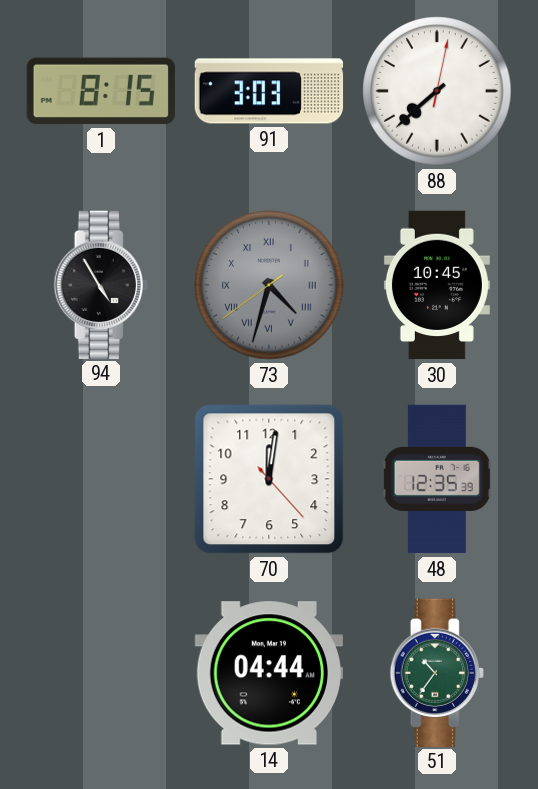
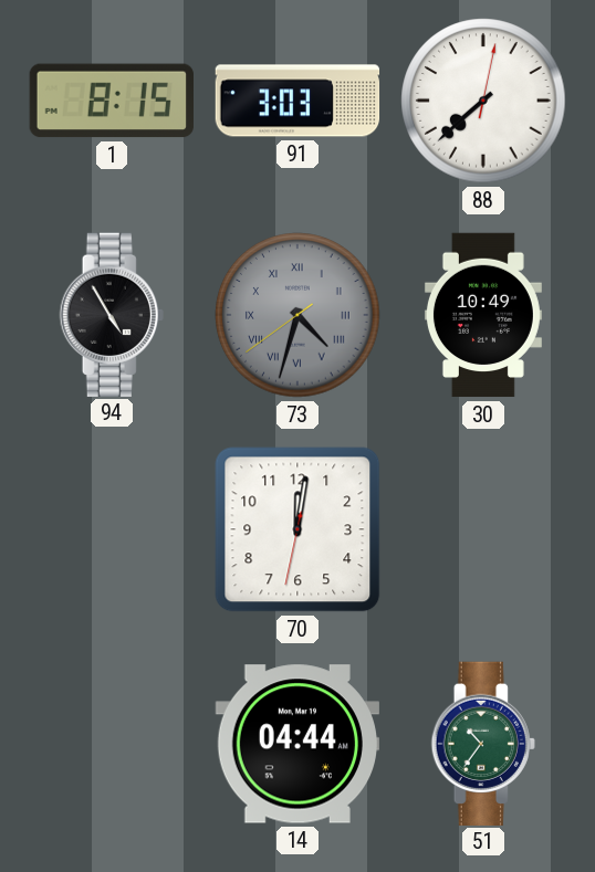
30: 10:45 -> 10:49
70: 12:01:23 -> 12:01:32
48: 12:35 -> none
